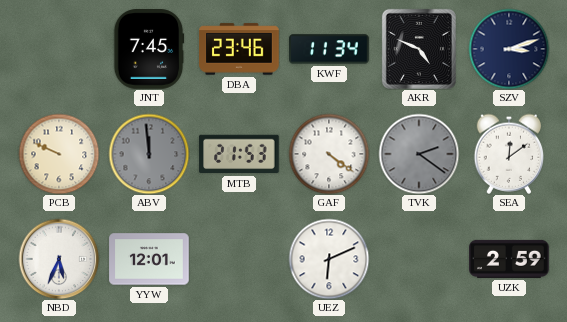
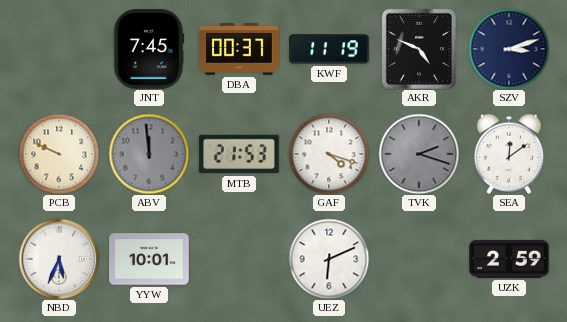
DBA: 23:46 -> 00:37
KWF: 11:34 -> 11:19
GAF: 4:21 -> 4:18
TVK: 2:21 -> 2:18
YYW: 12:01 -> 10:01
